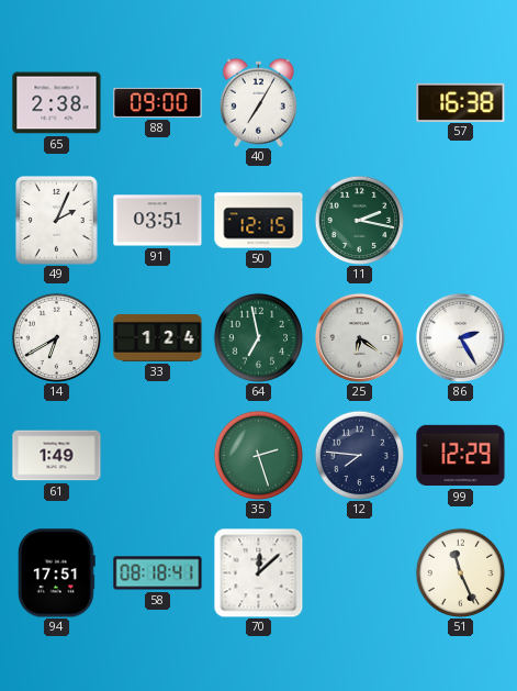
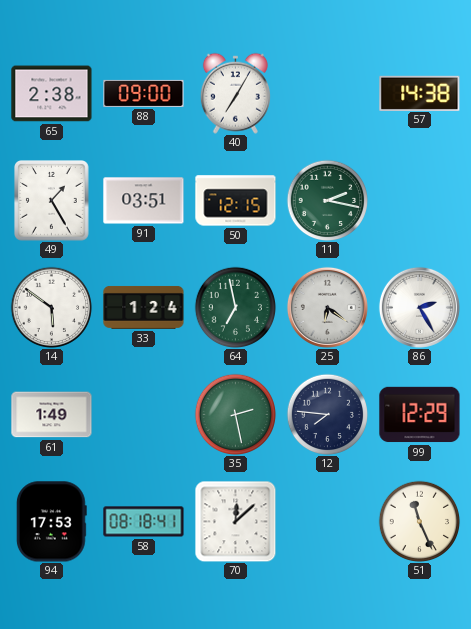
57: 16:38 -> 14:38
49: 2:04 -> 1:25
14: 6:40 -> 5:51
35: 2:27 -> 2:28
94: 17:51 -> 17:53
